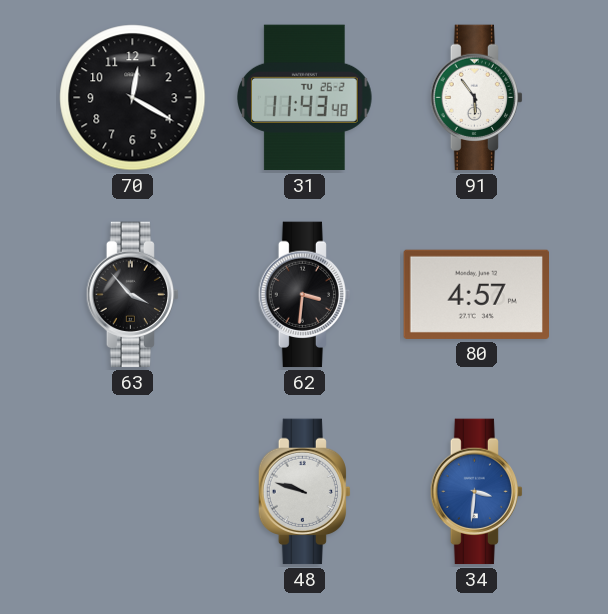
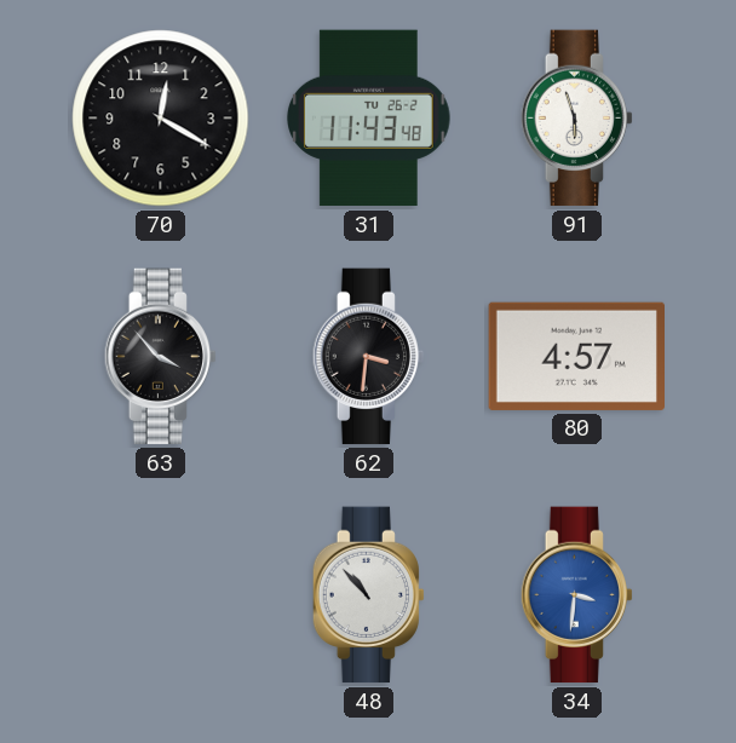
91: 5:54 -> 5:57
48: 9:48 -> 10:53
